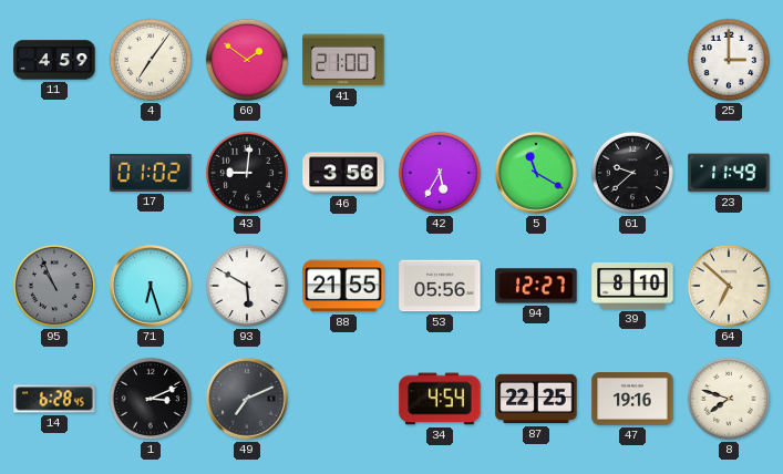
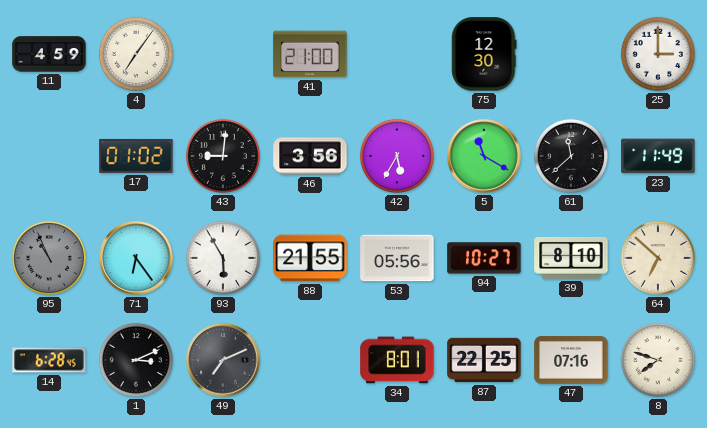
60: 1:51 -> none
75: none -> 12:30
61: 9:38 -> 11:38
71: 6:27 -> 6:24
93: 5:50 -> 5:55
94: 12:27 -> 10:27
34: 4:54 -> 8:01
47: 19:16 -> 07:16
